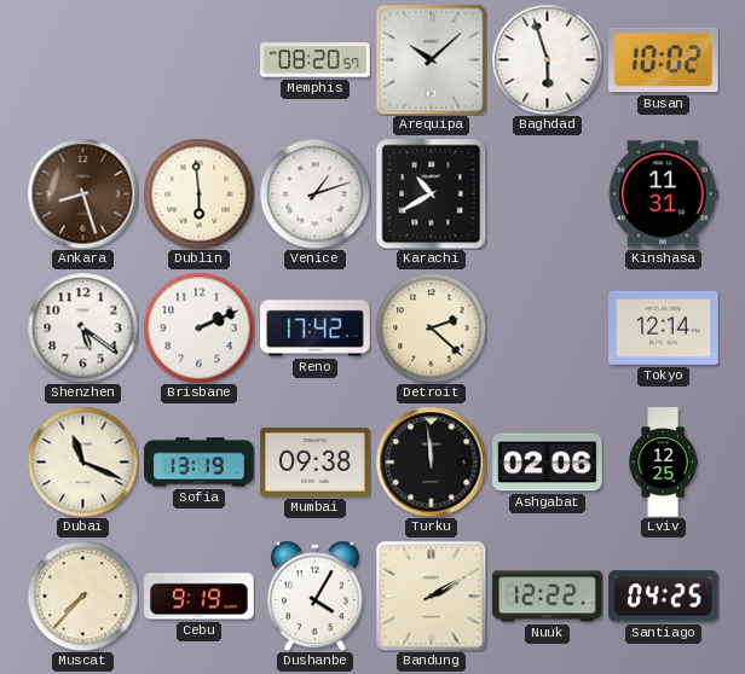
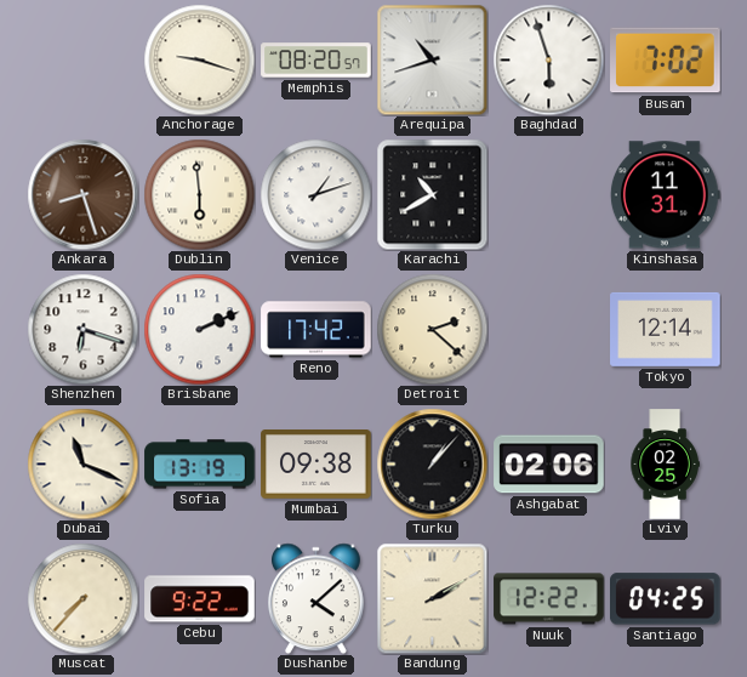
Anchorage: none -> 9:18
Arequipa: 10:08 -> 10:42
Busan: 10:02 -> 7:02
Shenzhen: 5:21 -> 6:18
Turku: 11:59 -> 1:07
Lviv: 12:25 -> 02:25
Cebu: 9:19 -> 9:22
Dushanbe: 4:05 -> 4:08
